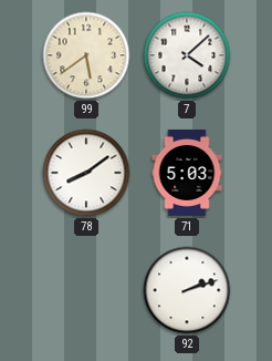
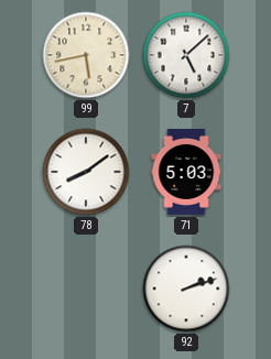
99: 5:39 -> 5:43
7: 4:08 -> 5:08
